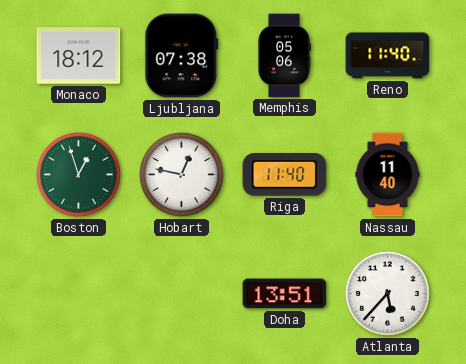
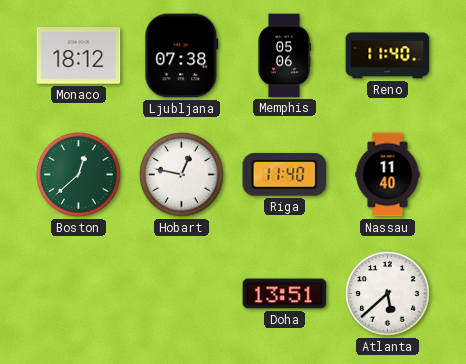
Boston: 12:57 -> 12:38
Atlanta: 5:37 -> 5:38
